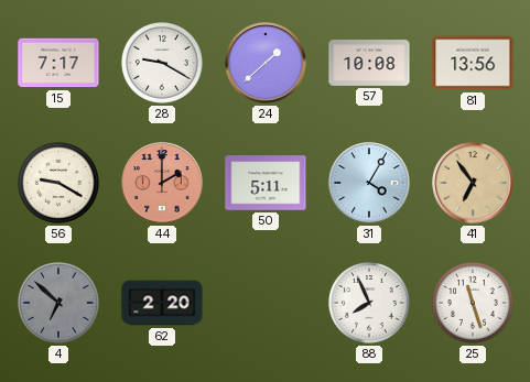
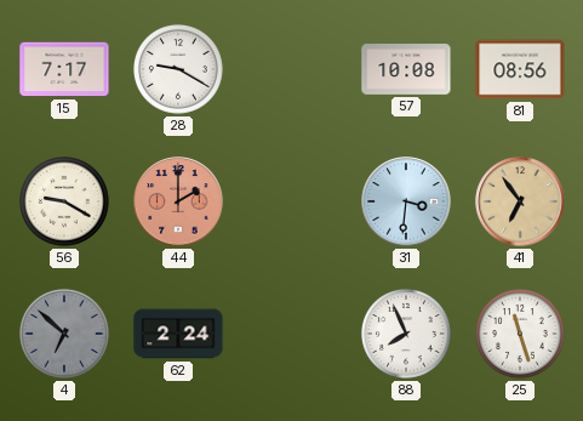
24: 1:38 -> none
81: 13:56 -> 08:56
50: 5:11 -> none
31: 4:05 -> 3:31
62: 2:20 -> 2:24
